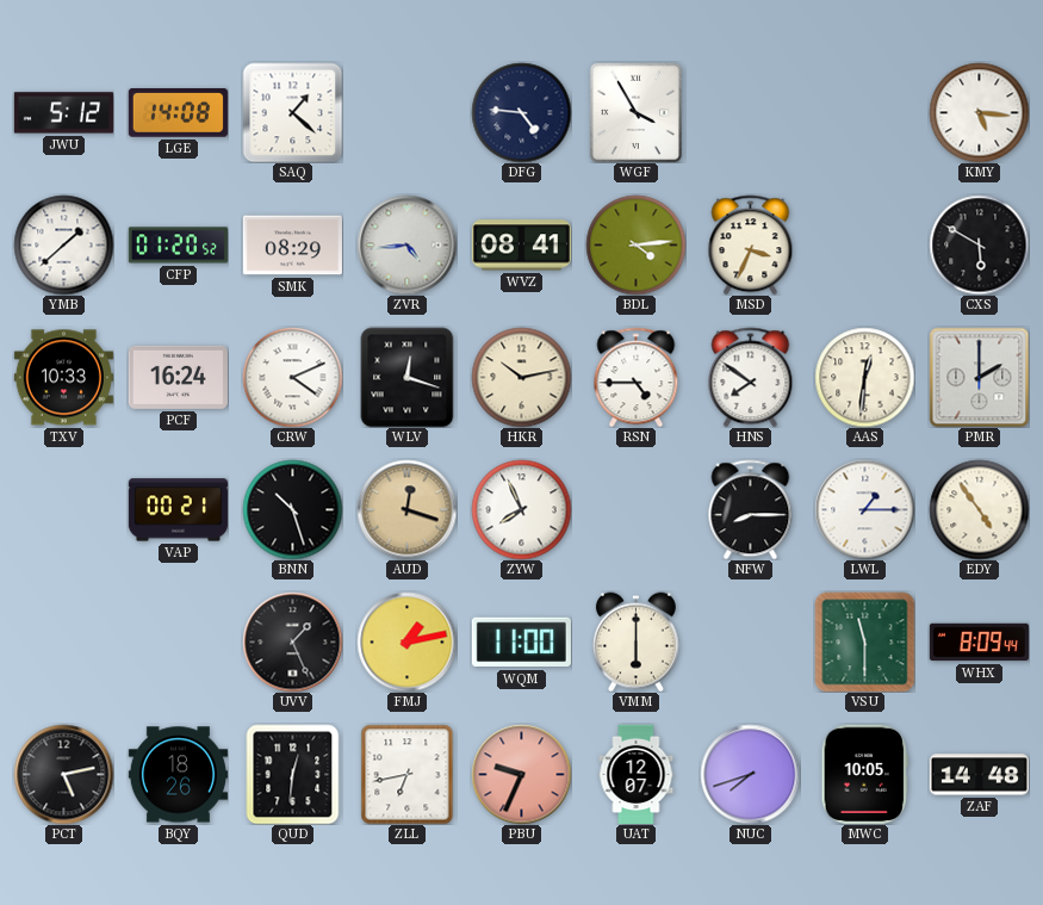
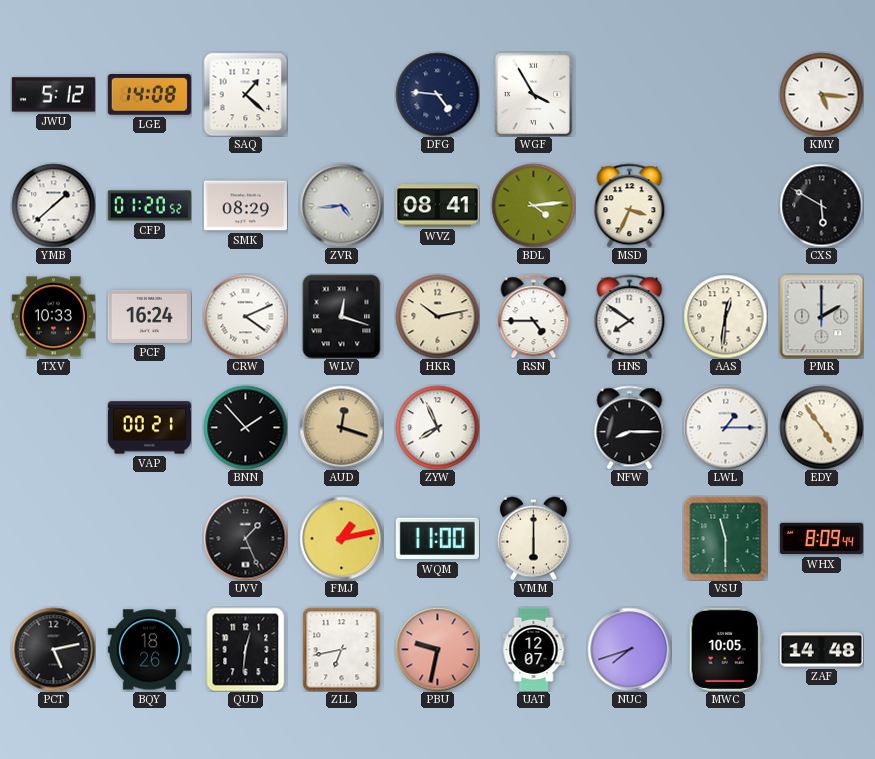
BNN: 10:27 -> 1:53
PBU: 9:34 -> 9:32
